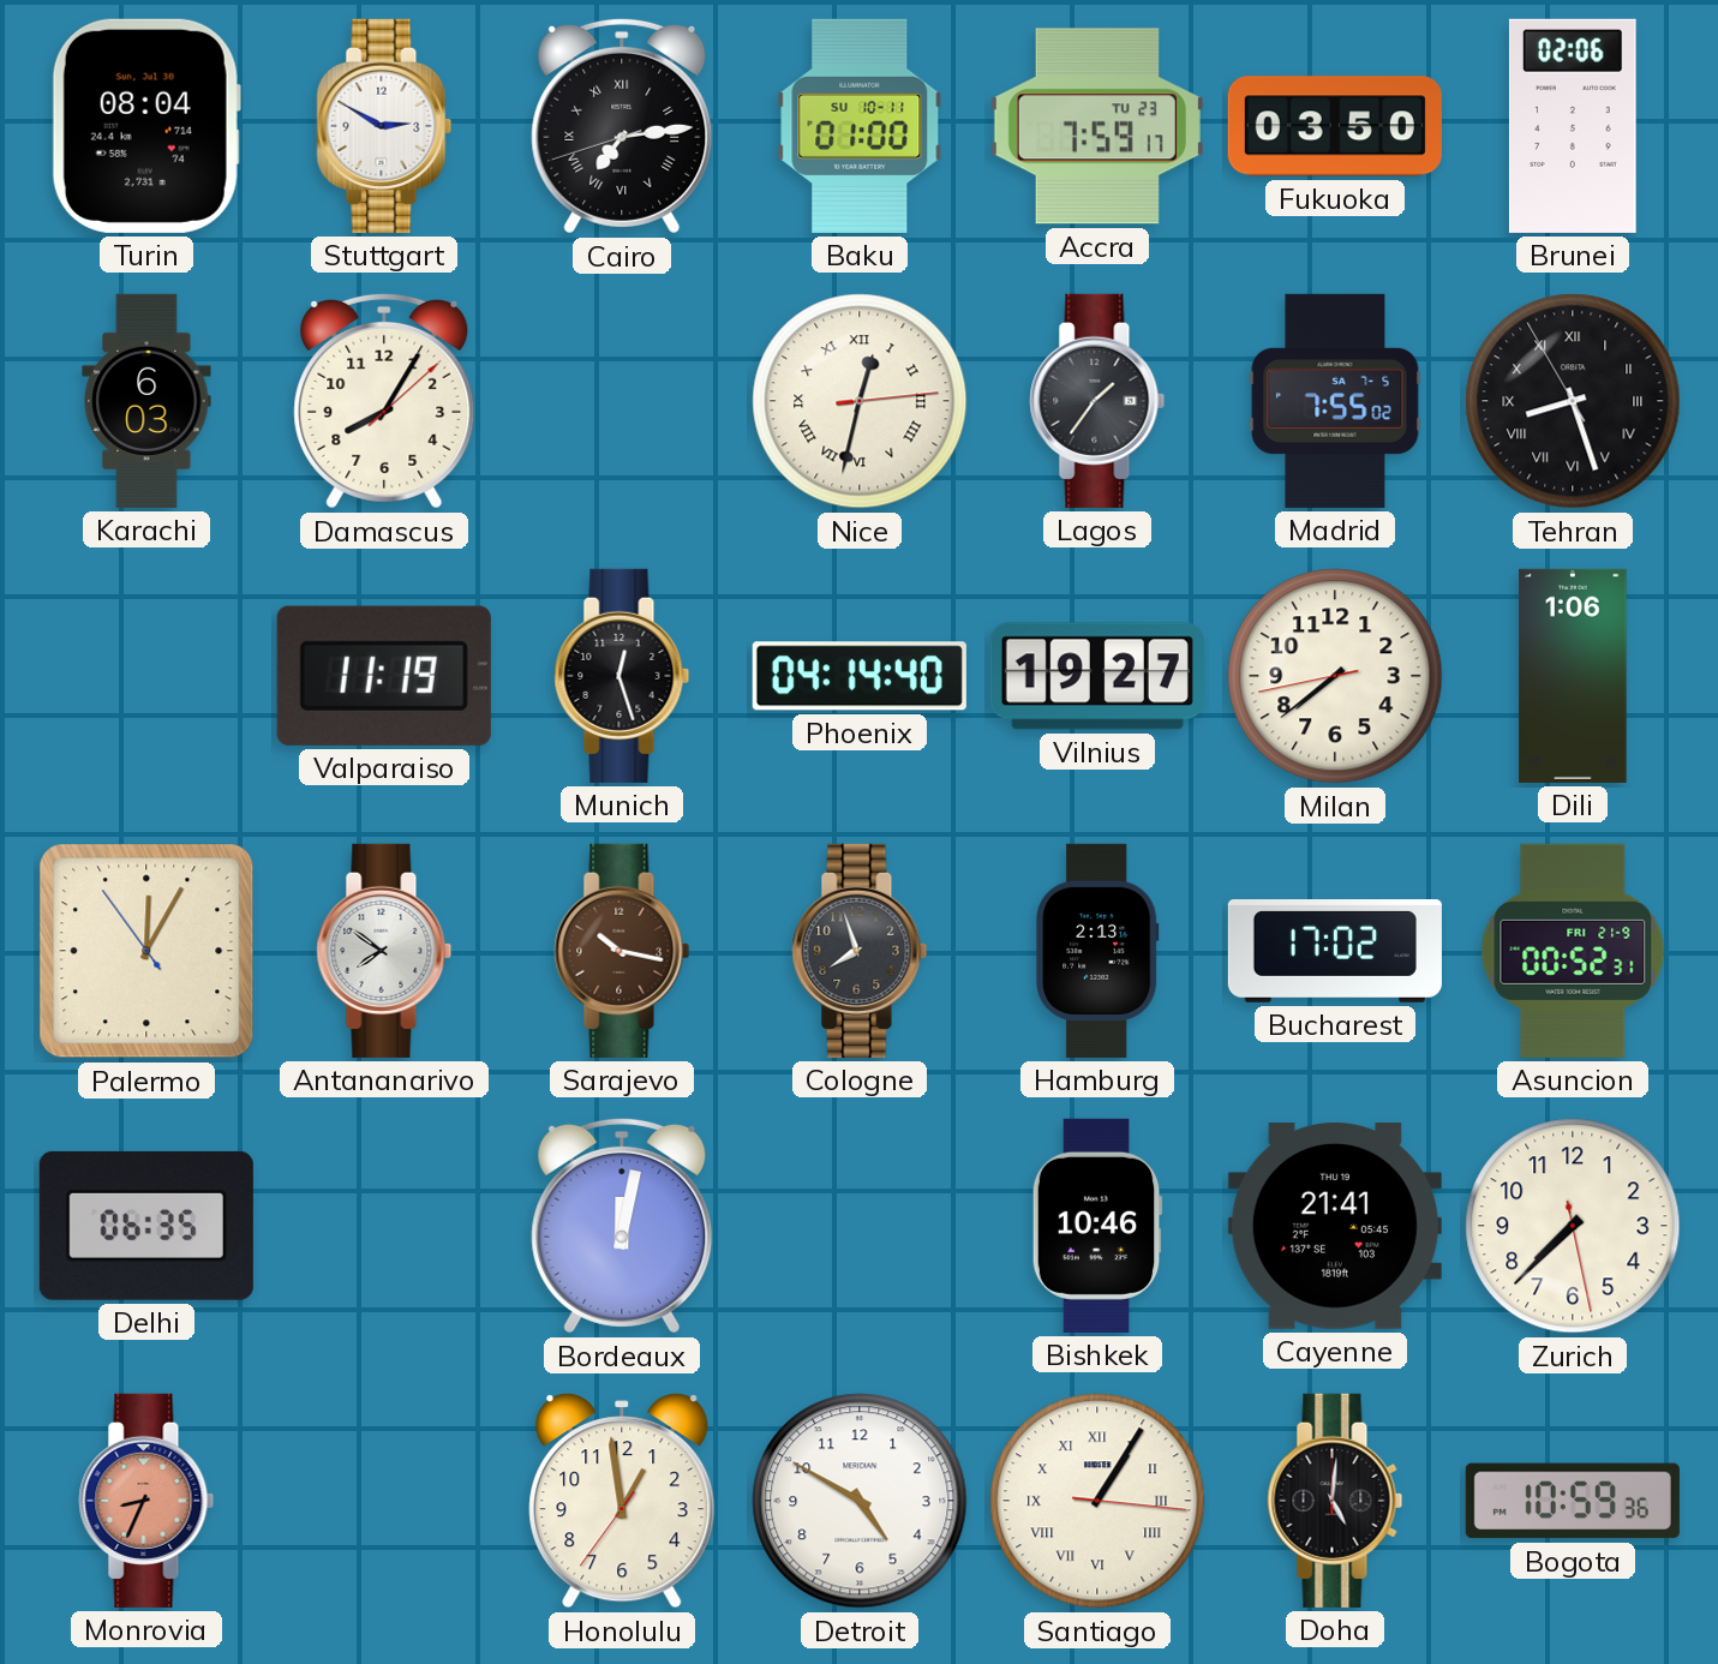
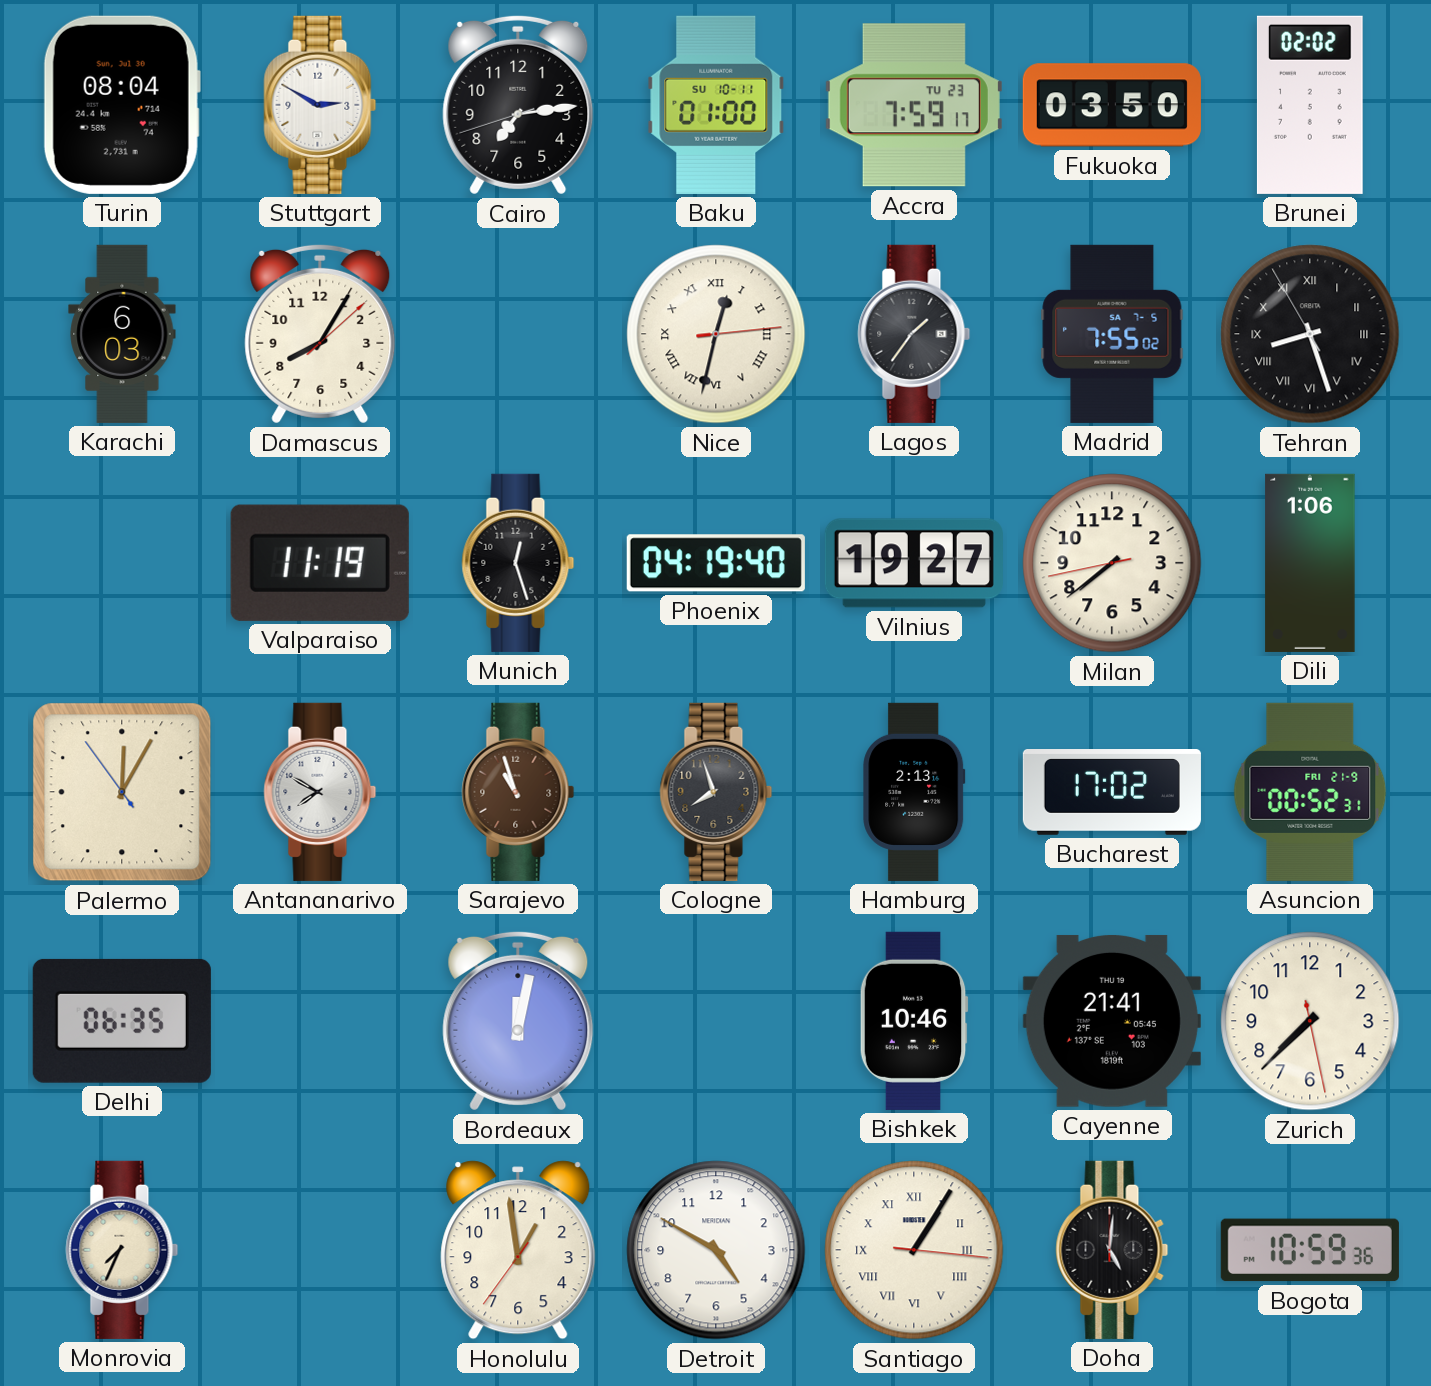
Cairo numerals: Roman -> Arabic
Brunei: 02:06 -> 02:02
Phoenix: 04:14 -> 04:19
Antananarivo: 7:51 -> 7:50
Sarajevo: 10:17 -> 10:57
Monrovia: 8:34 -> 7:34
Monrovia dial: salmon -> cream
